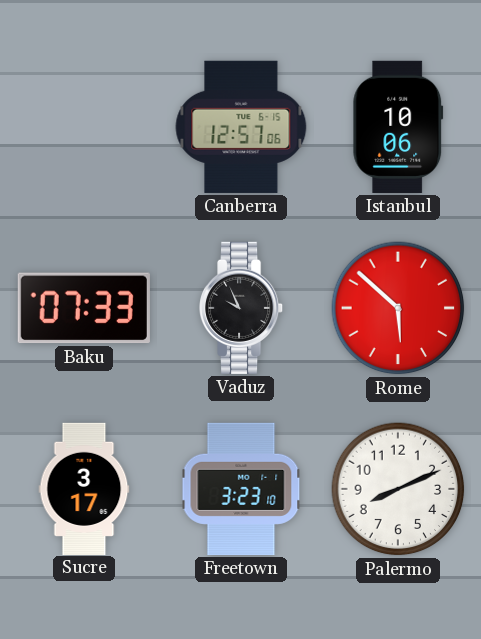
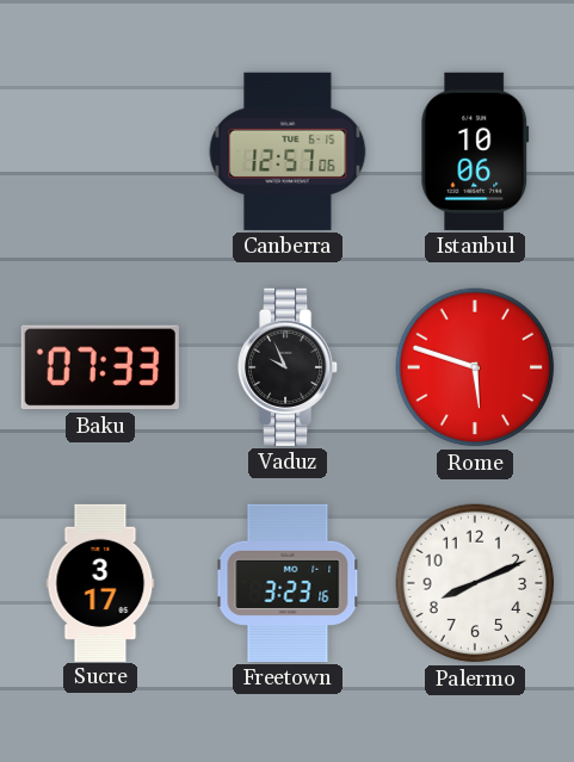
Rome: 5:52 -> 5:48
Freetown: 3:23:10 -> 3:23:16
